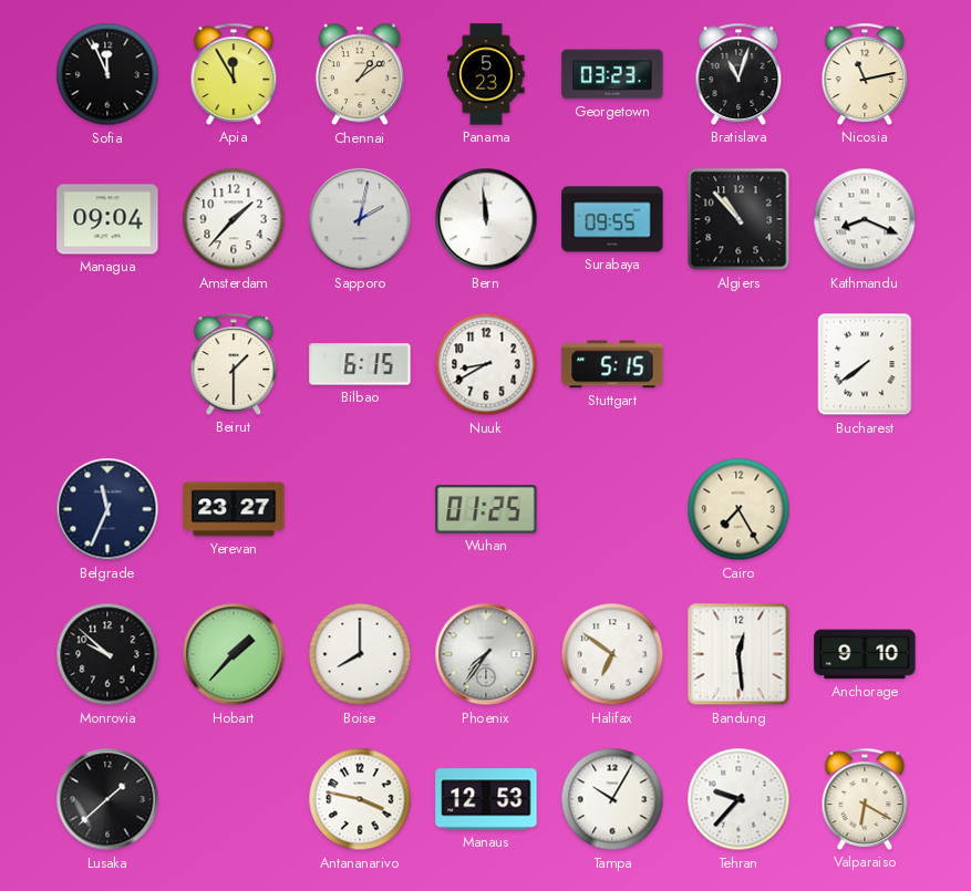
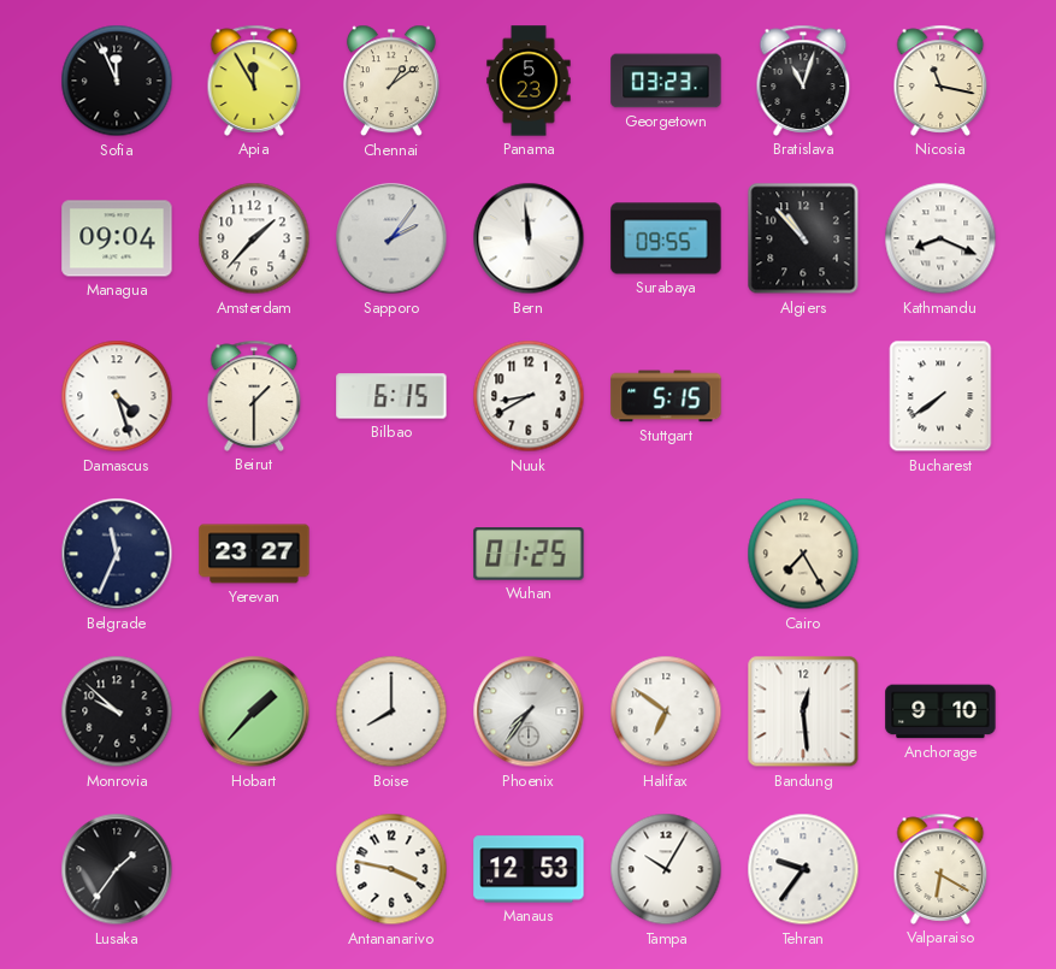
Nicosia: 11:13 -> 11:17
Sapporo: 2:02 -> 2:06
Damascus: none -> 4:27
Lusaka: 1:38 -> 1:36
Tehran: 9:37 -> 9:36
